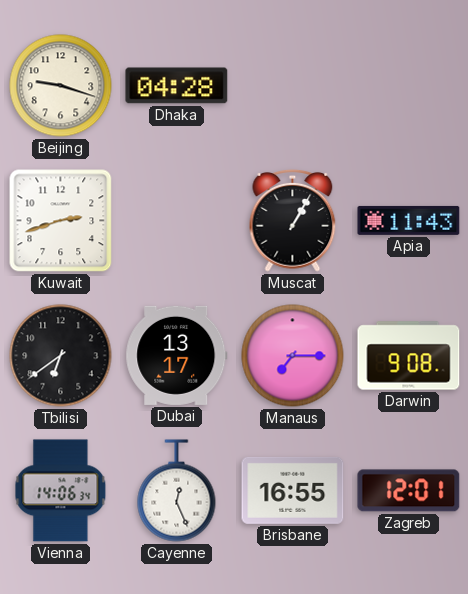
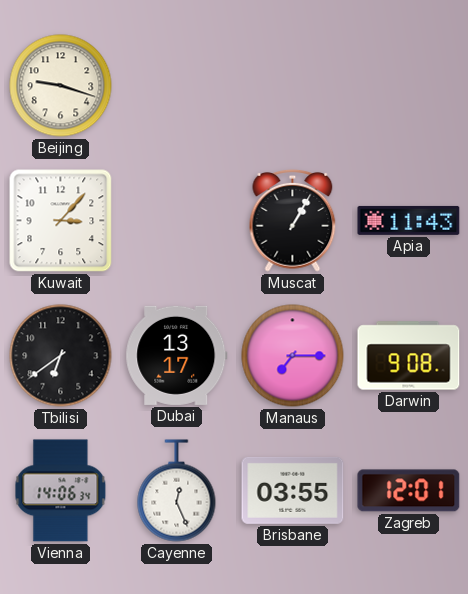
Dhaka: 04:28 -> none
Kuwait: 2:42 -> 3:07
Brisbane: 16:55 -> 03:55
